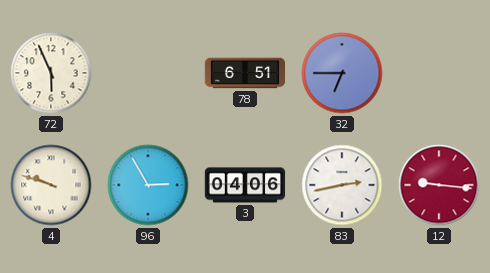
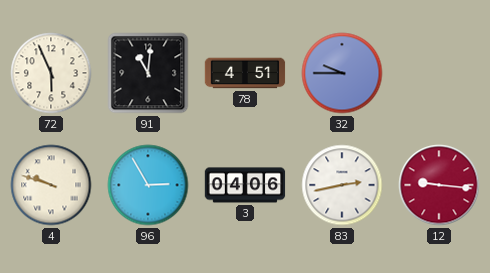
91: none -> 11:01
78: 6:51 -> 4:51
32: 6:45 -> 9:45
